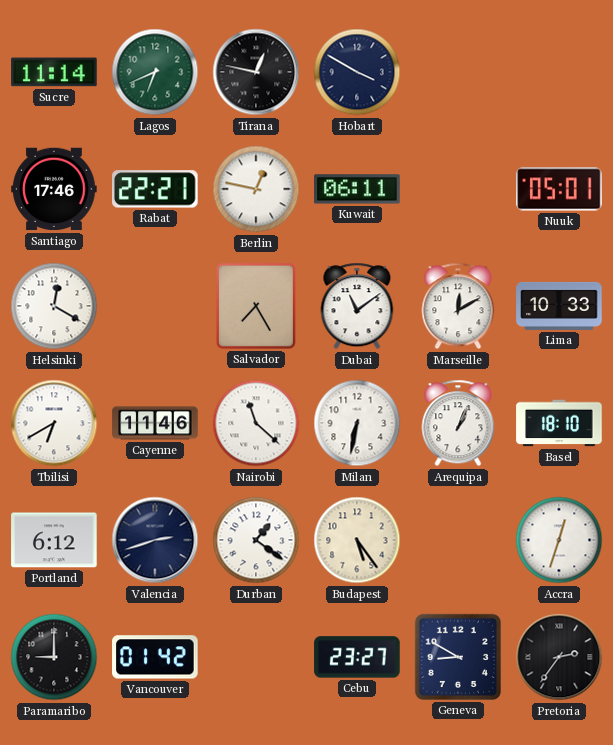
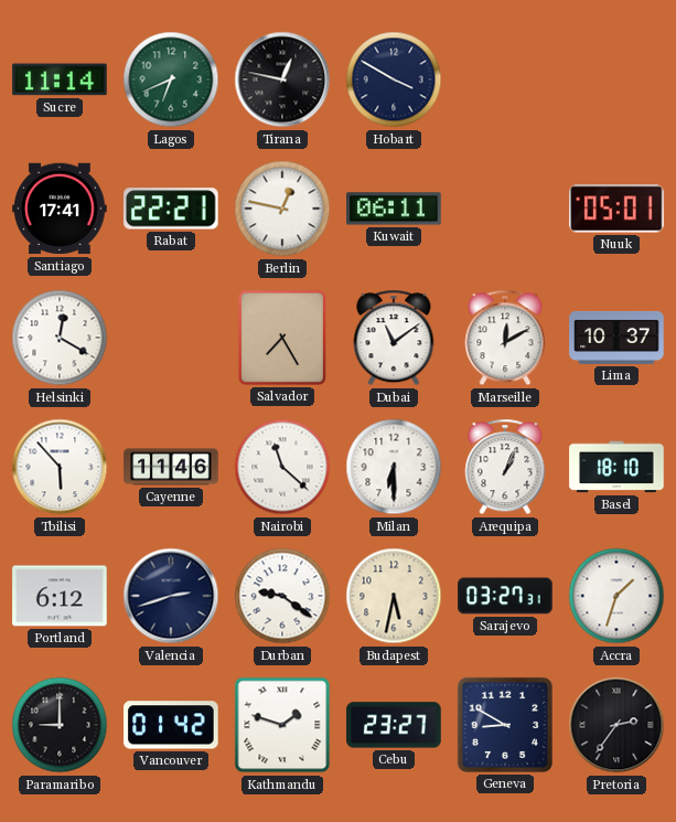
Santiago: 17:46 -> 17:41
Lima: 10:33 -> 10:37
Tbilisi: 6:40 -> 5:53
Milan: 6:32 -> 6:30
Durban: 1:21 -> 9:21
Budapest: 5:24 -> 5:32
Sarajevo: none -> 03:27
Accra: 12:33 -> 1:33
Kathmandu: none -> 1:48
